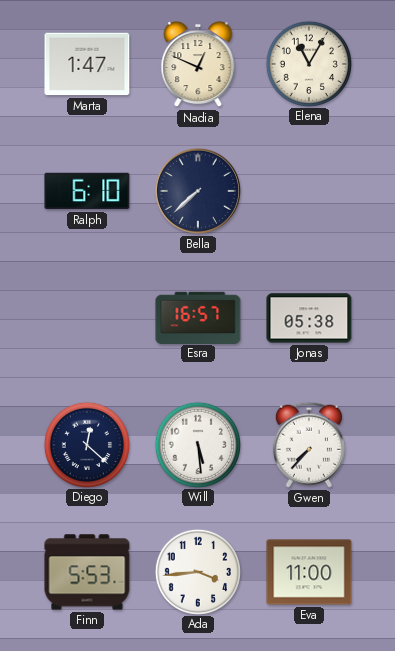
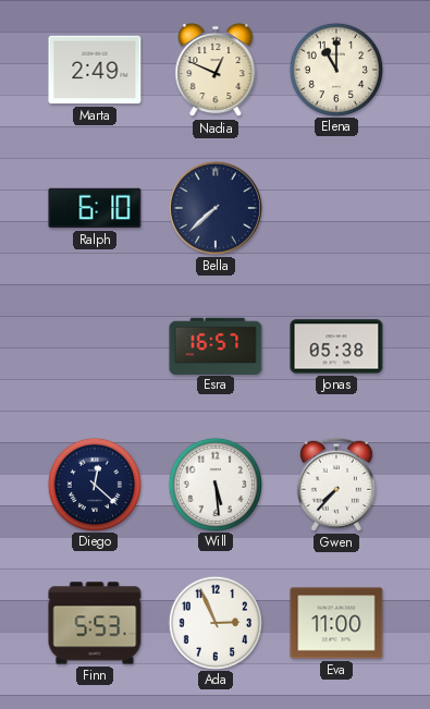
Marta: 1:47 -> 2:49
Elena: 11:05 -> 11:00
Ada: 3:44 -> 2:56
